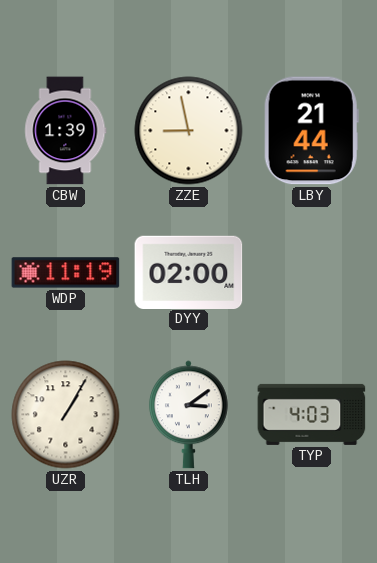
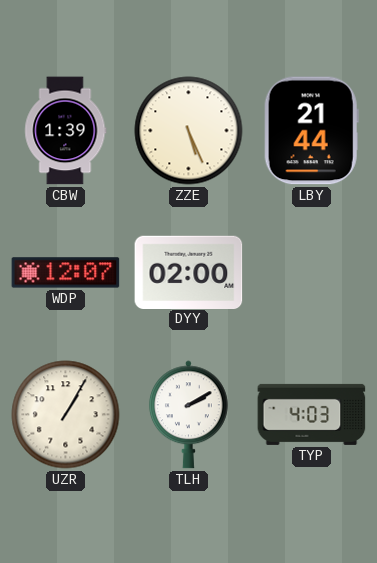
ZZE: 8:58 -> 5:26
WDP: 11:19 -> 12:07
TLH: 3:09 -> 2:10
